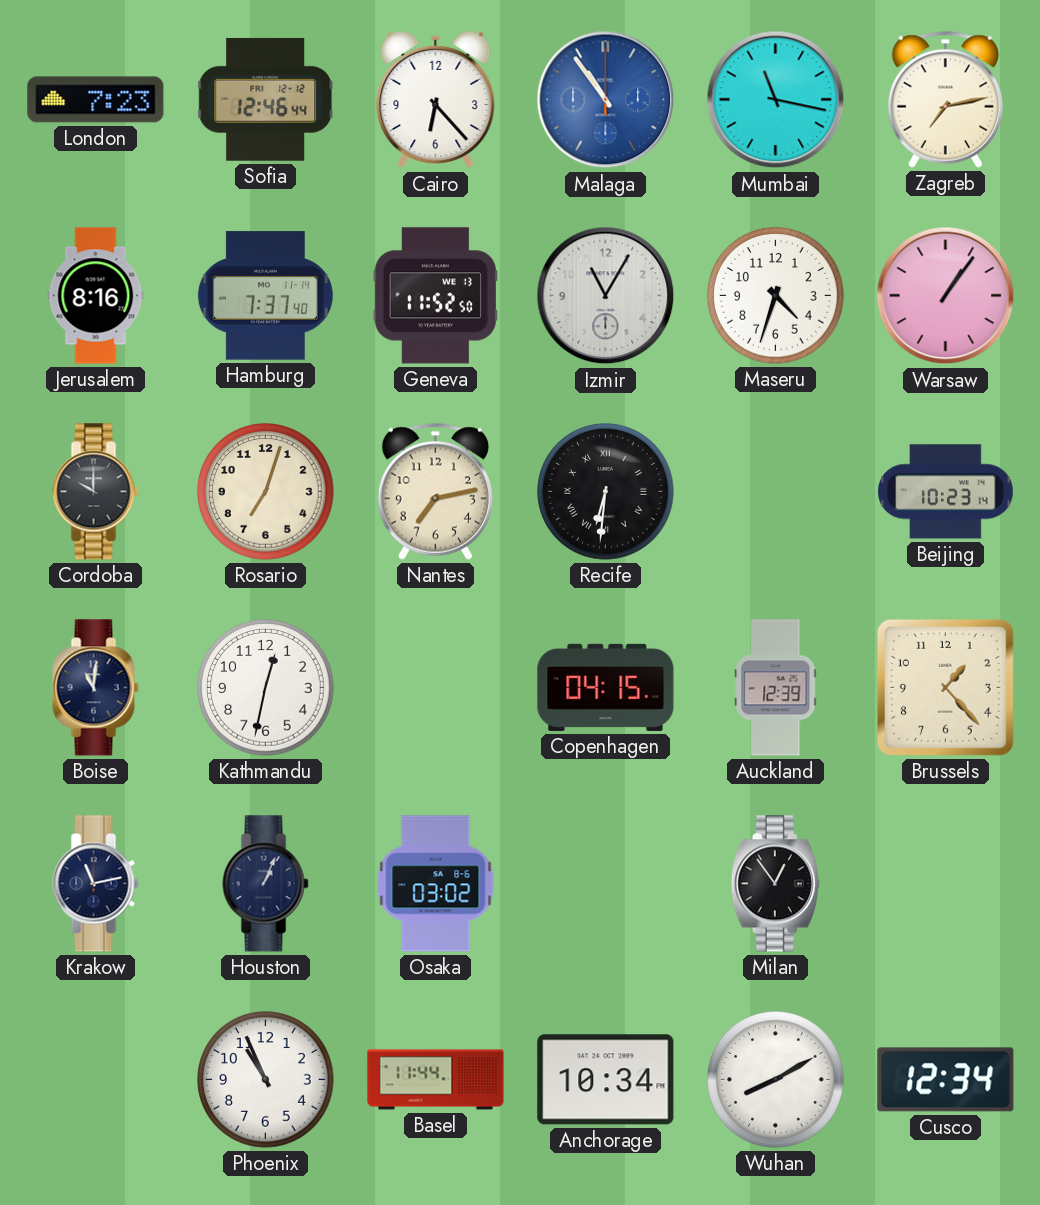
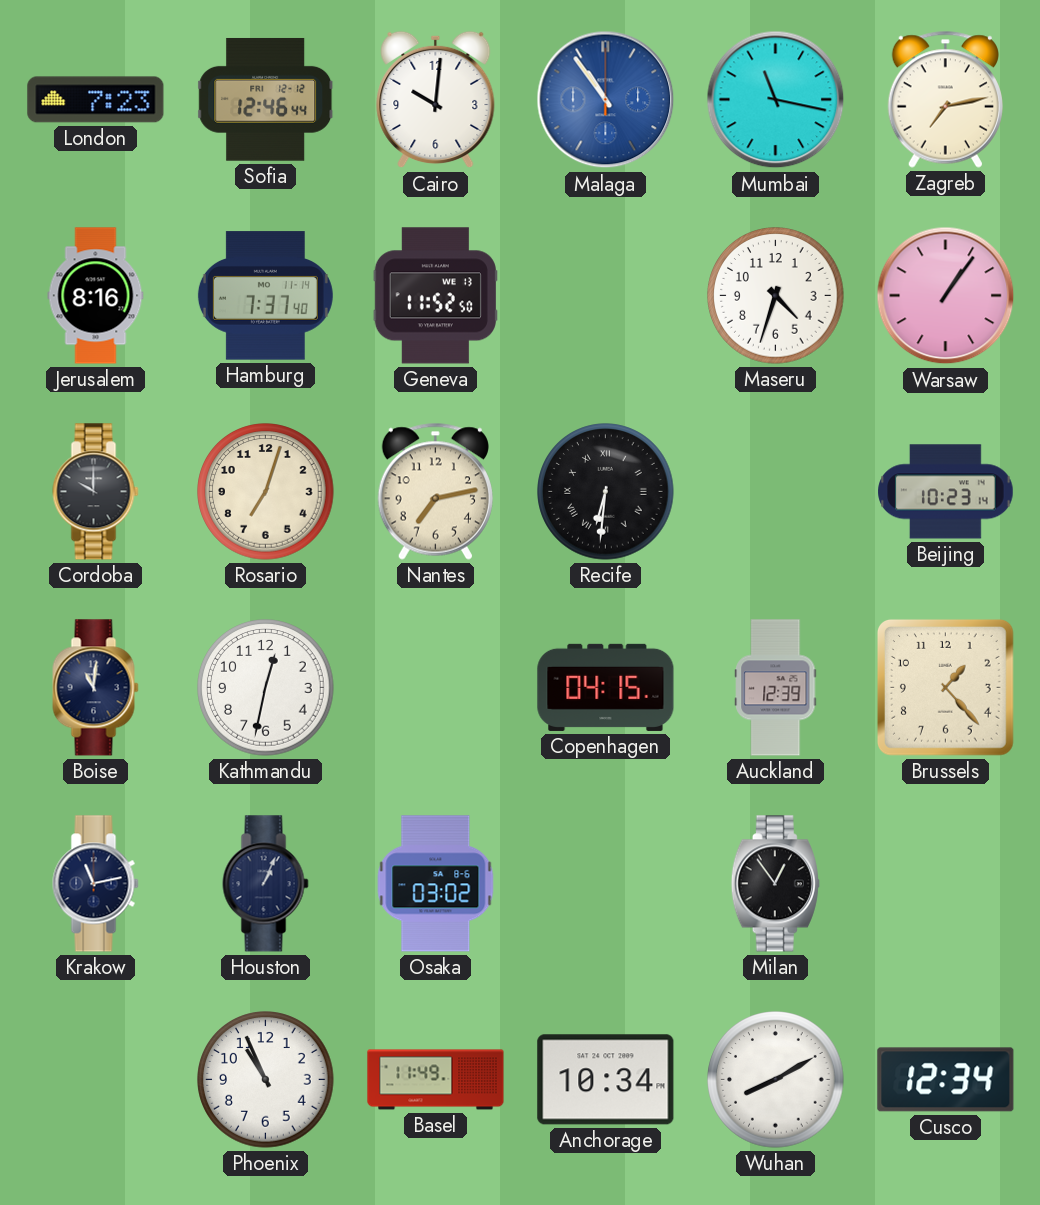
Cairo: 6:23 -> 10:01
Izmir: 11:05 -> none
Basel: 11:44 -> 11:49
